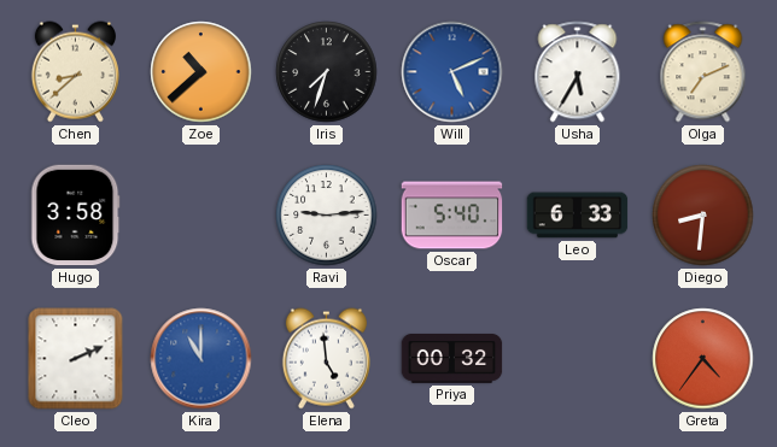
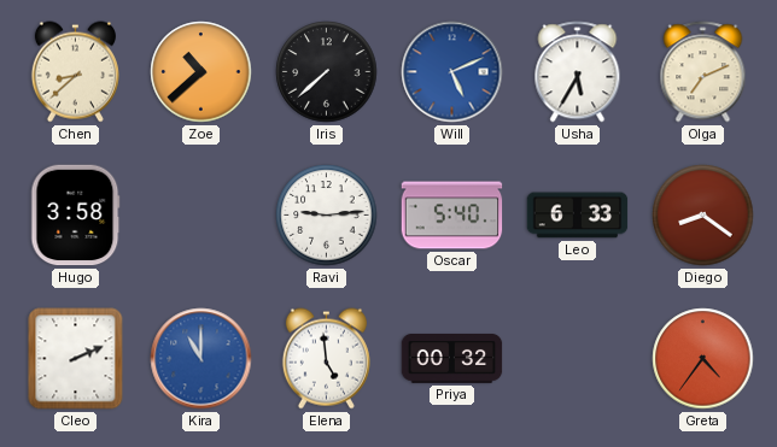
Iris: 7:33 -> 7:38
Diego: 8:31 -> 8:21
